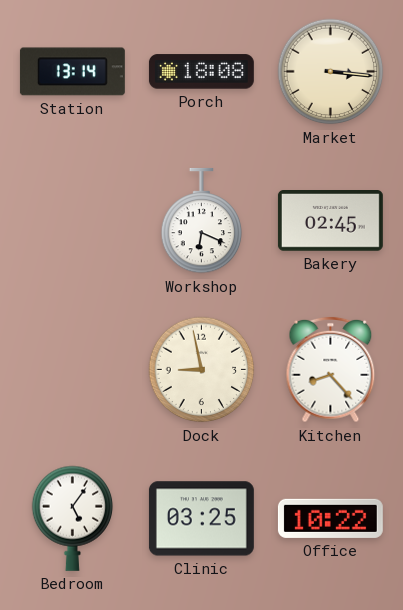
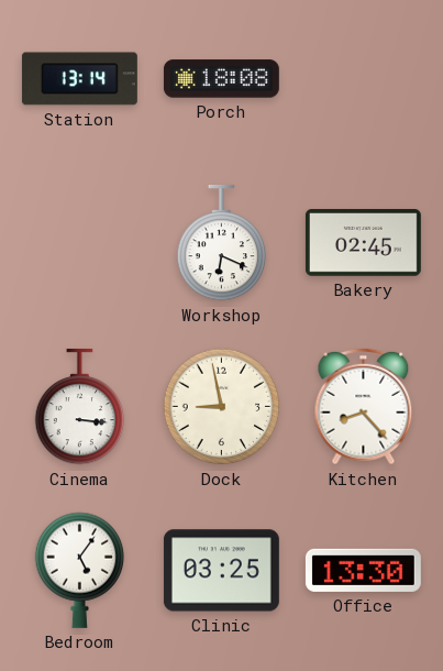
Market: 3:16 -> none
Cinema: none -> 3:16
Office: 10:22 -> 13:30
